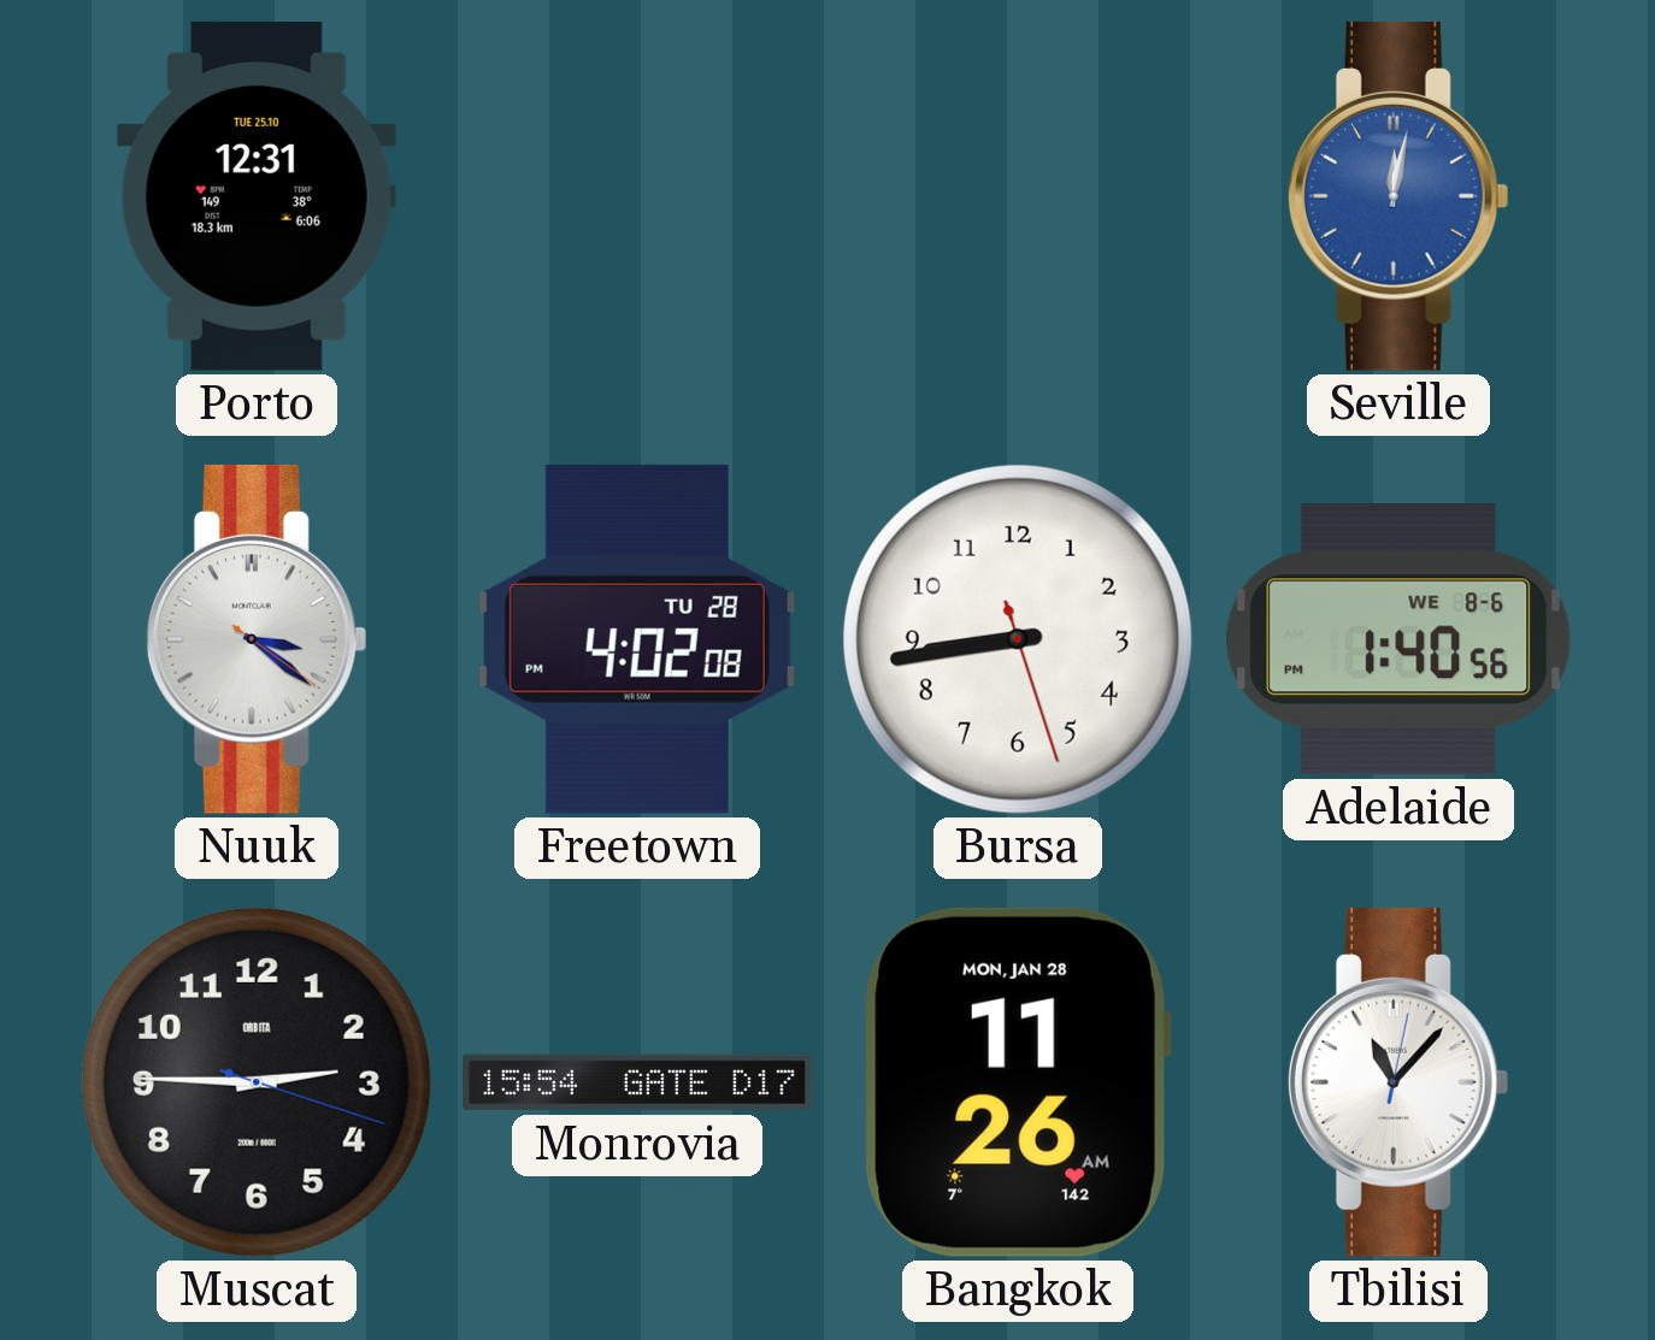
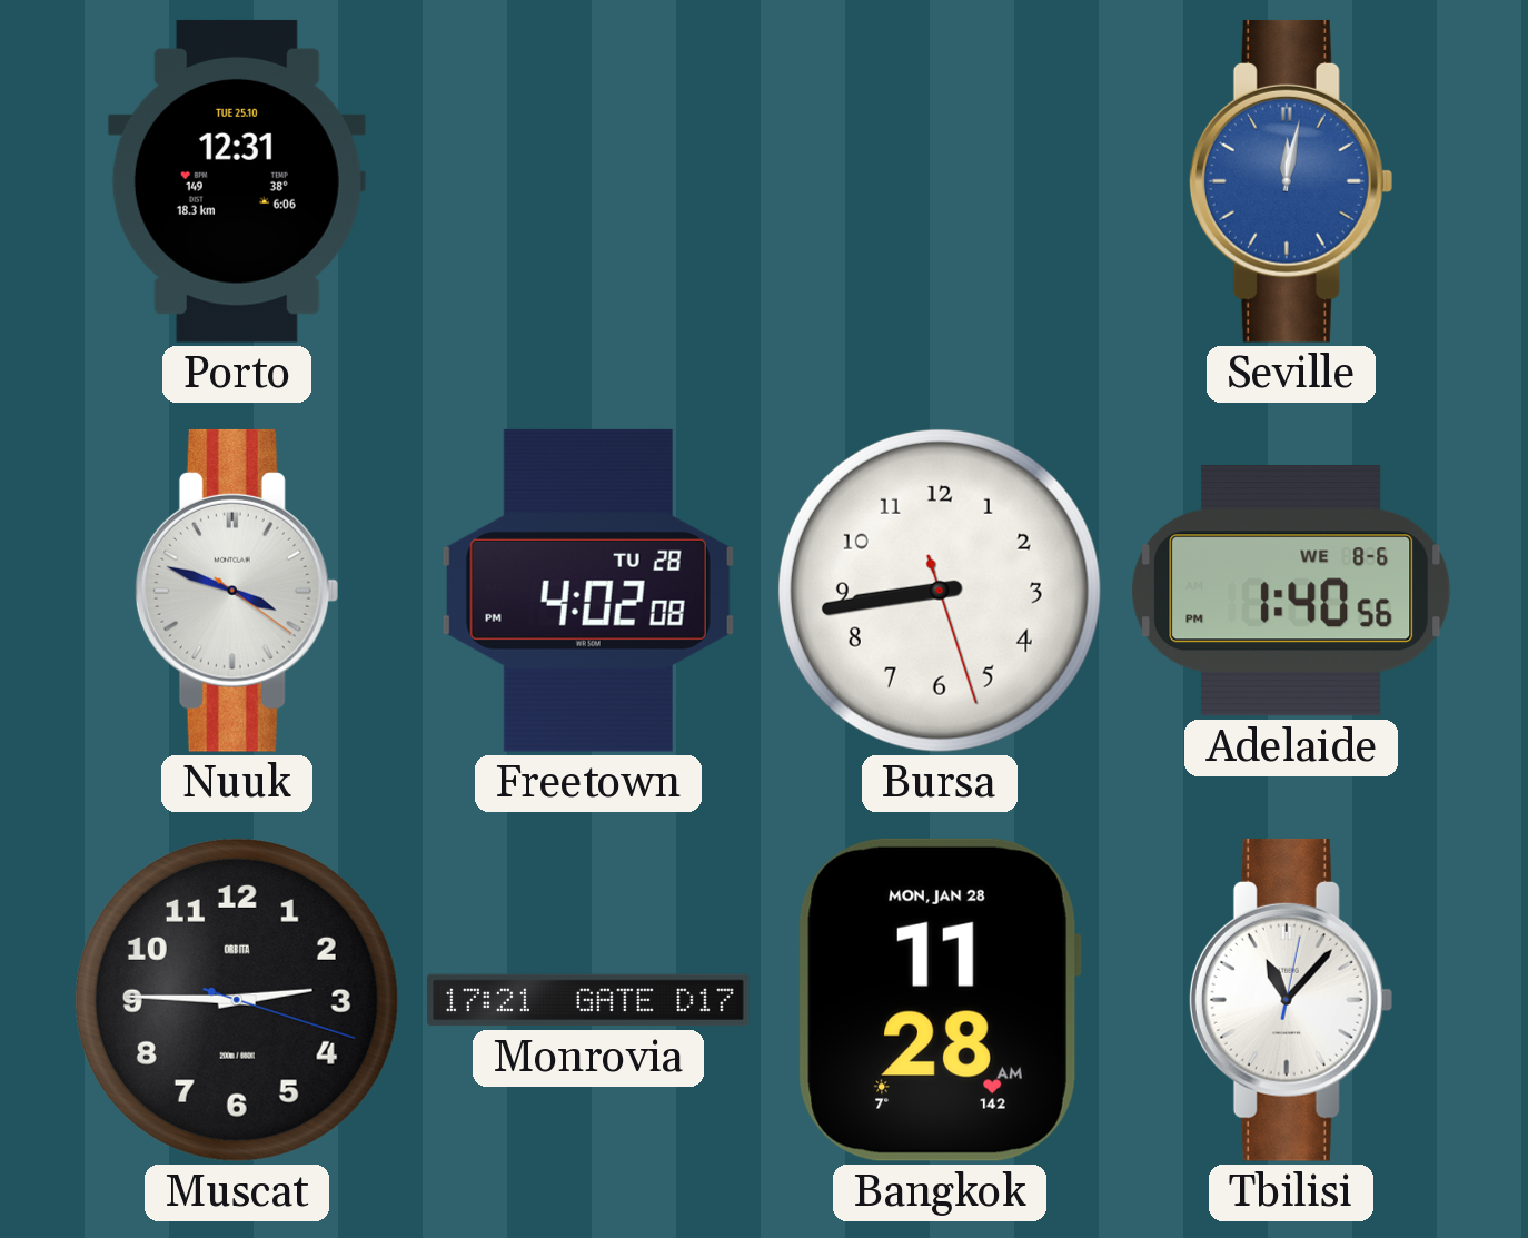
Nuuk: 3:21 -> 3:48
Monrovia: 15:54 -> 17:21
Bangkok: 11:26 -> 11:28
